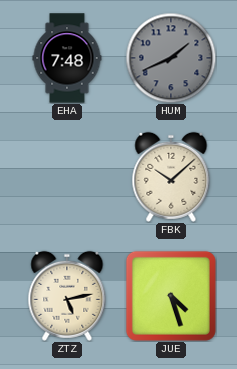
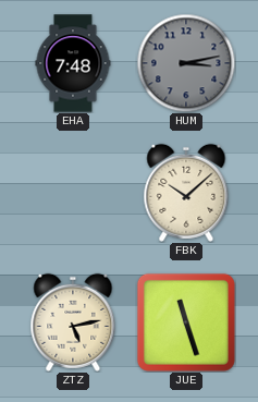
HUM: 1:41 -> 3:13
JUE: 4:27 -> 11:27
